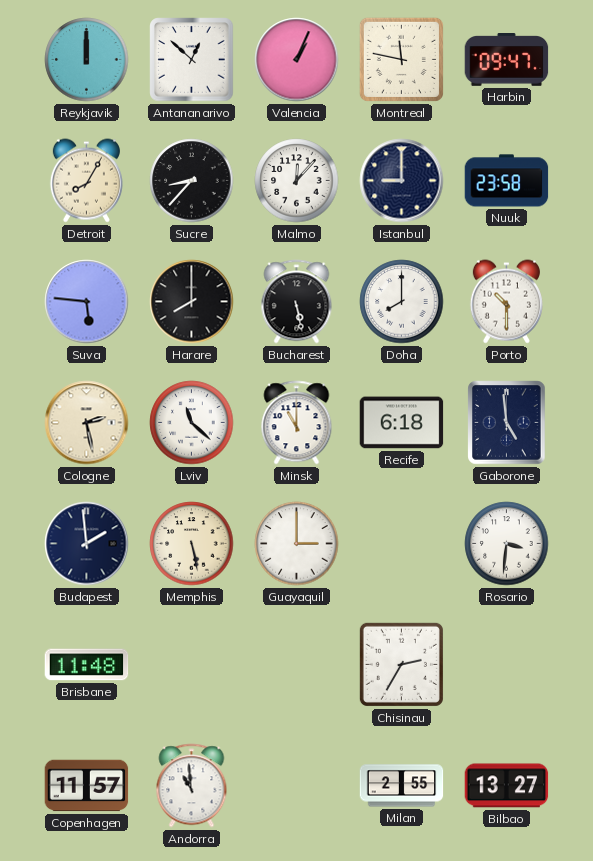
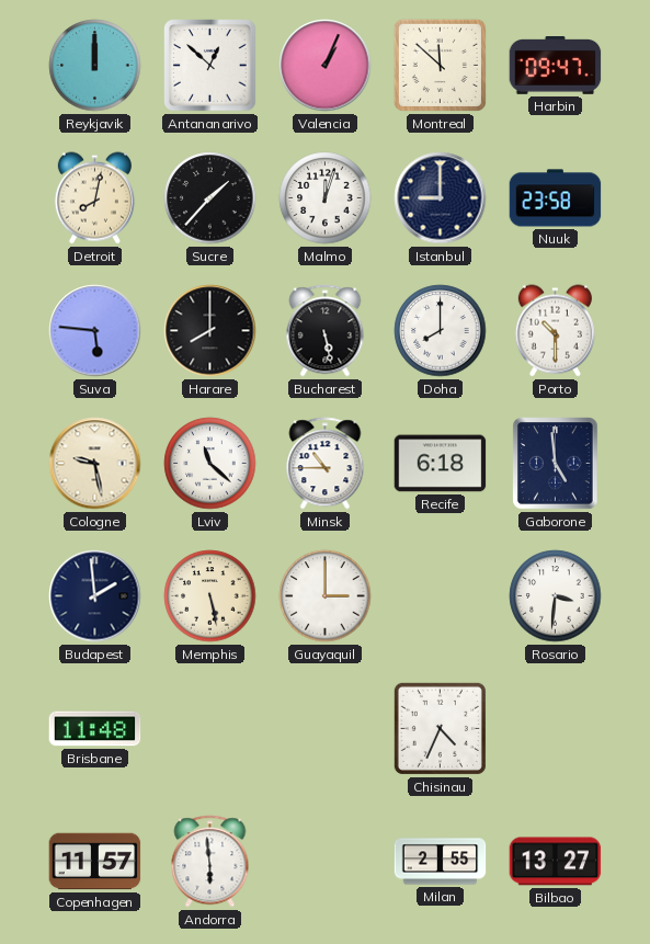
Montreal: 11:47 -> 11:52
Detroit: 8:05 -> 8:02
Sucre: 8:37 -> 1:37
Malmo: 12:07 -> 12:03
Cologne: 2:28 -> 9:28
Minsk: 11:00 -> 10:45
Chisinau: 2:35 -> 4:34
Andorra: 10:59 -> 5:59
